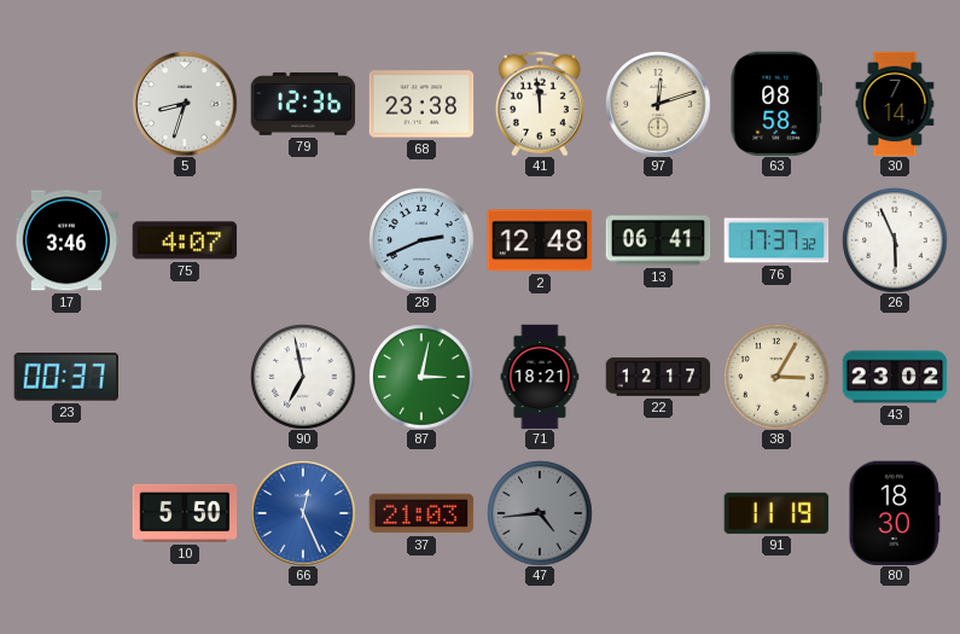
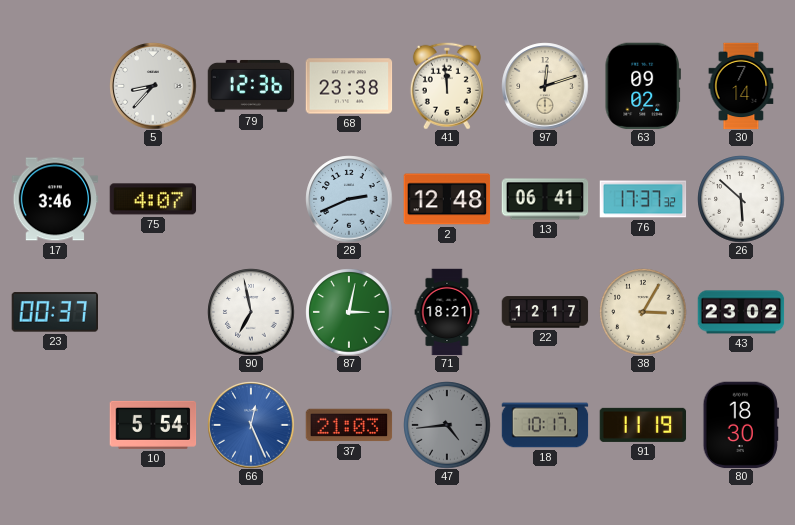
5: 8:33 -> 8:37
63: 08:58 -> 09:02
26: 5:56 -> 5:52
10: 5:50 -> 5:54
18: none -> 10:17
